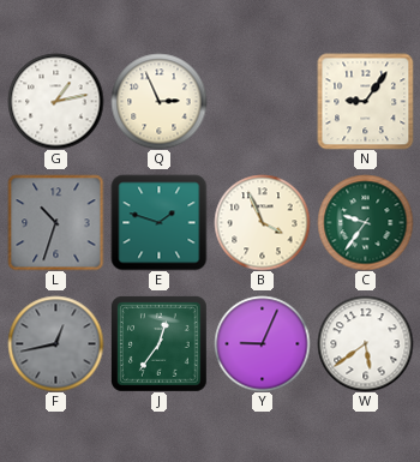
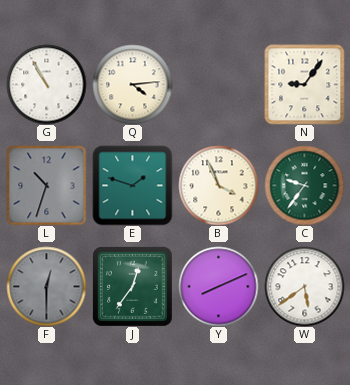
G: 1:13 -> 10:55
Q: 2:56 -> 4:14
F: 12:43 -> 12:30
Y: 9:04 -> 8:11
